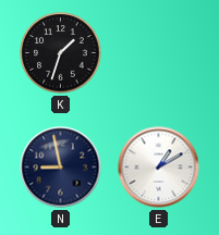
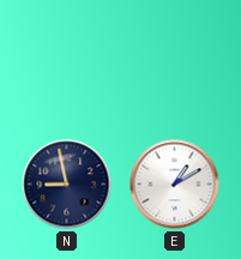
K: 1:33 -> none
